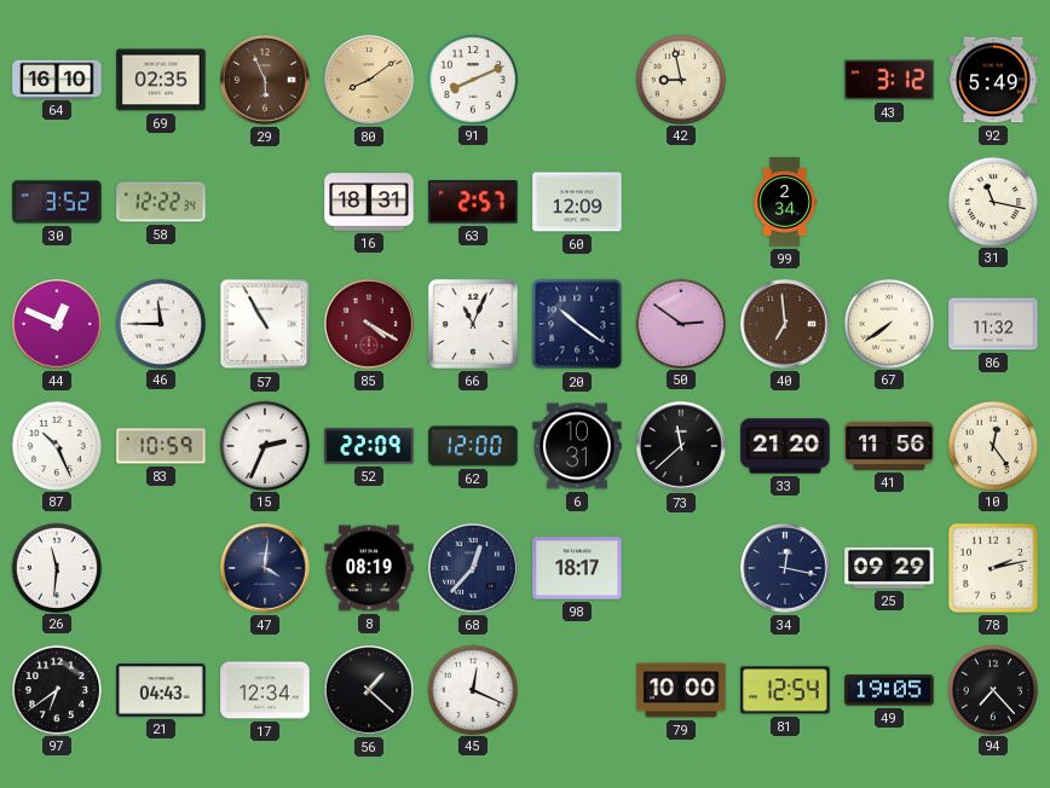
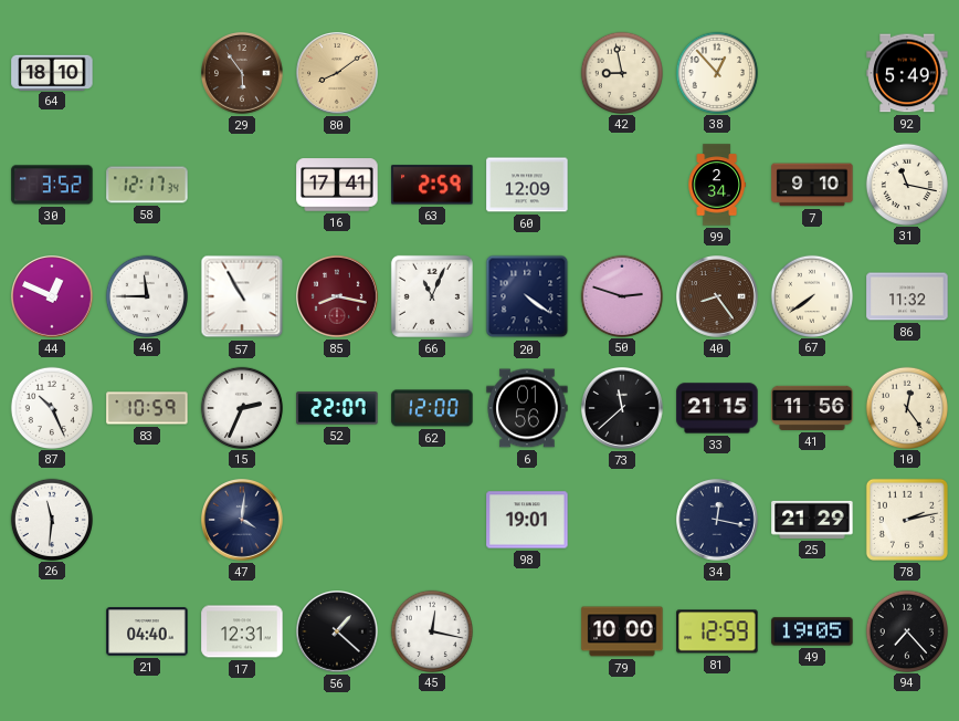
64: 16:10 -> 18:10
69: 02:35 -> none
29: 5:56 -> 5:54
91: 8:11 -> none
38: none -> 12:53
43: 3:12 -> none
58: 12:22 -> 12:17
16: 18:31 -> 17:41
63: 2:57 -> 2:59
7: none -> 9:10
85: 4:20 -> 8:17
20: 10:21 -> 4:21
50: 2:51 -> 2:48
40: 6:59 -> 8:24
52: 22:09 -> 22:07
6: 10:31 -> 01:56
33: 21:20 -> 21:15
8: 08:19 -> none
68: 12:37 -> none
98: 18:17 -> 19:01
25: 09:29 -> 21:29
97: 6:39 -> none
21: 04:43 -> 04:40
17: 12:34 -> 12:31
45: 12:19 -> 12:17
81: 12:54 -> 12:59
